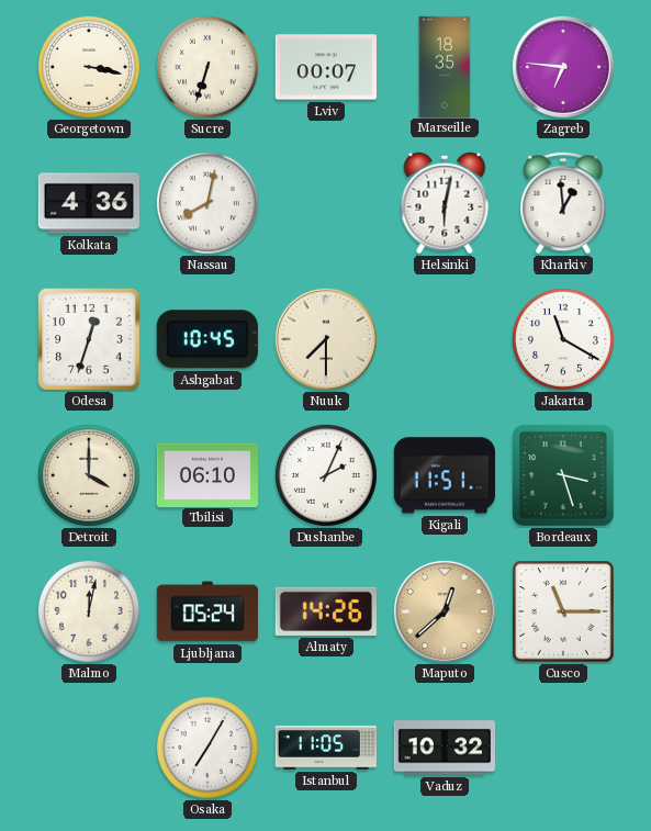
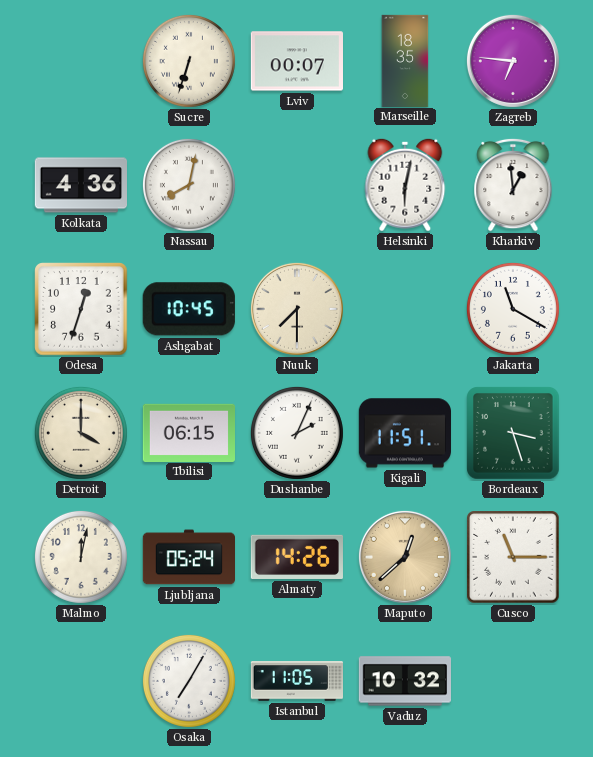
Georgetown: 3:17 -> none
Tbilisi: 06:10 -> 06:15
